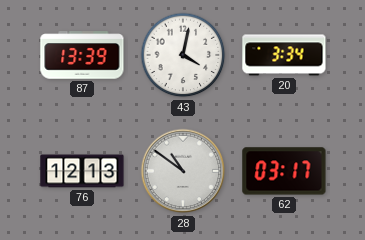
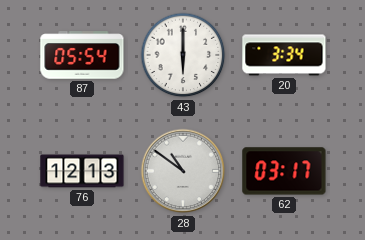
87: 13:39 -> 05:54
43: 4:02 -> 6:00
